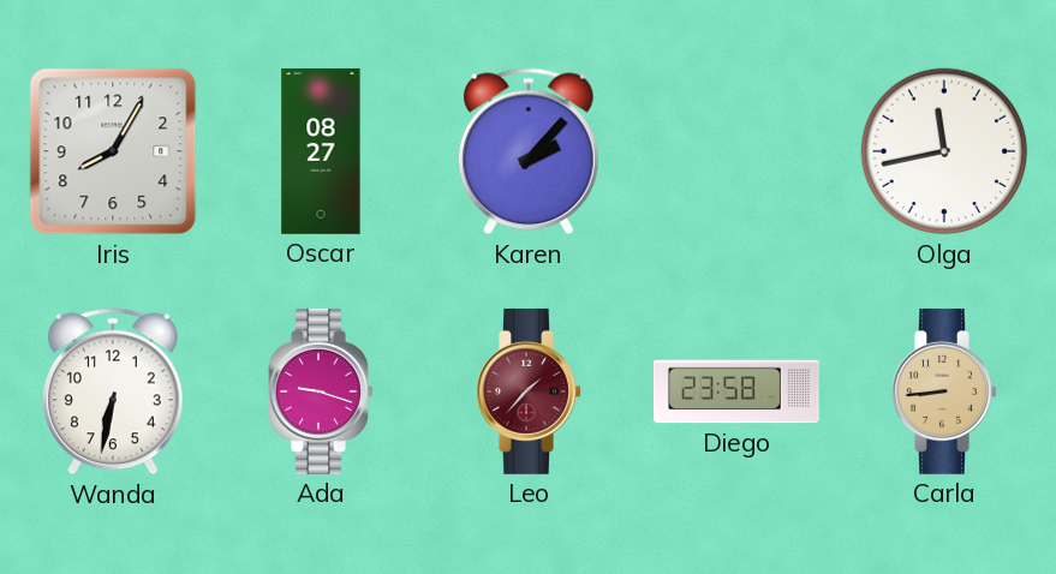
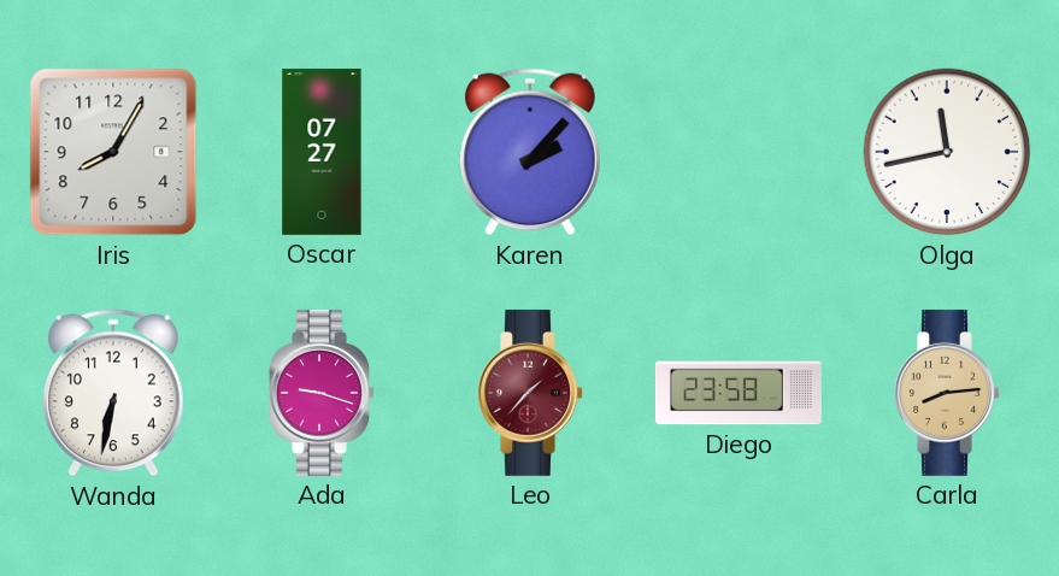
Oscar: 08:27 -> 07:27
Carla: 8:44 -> 8:14
